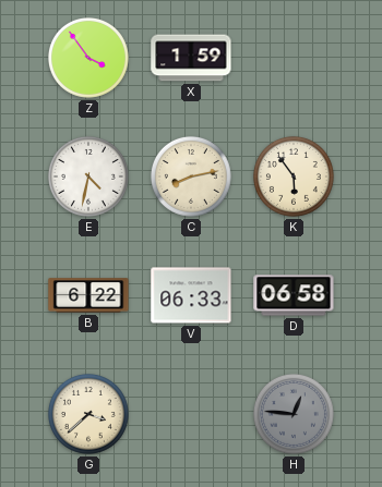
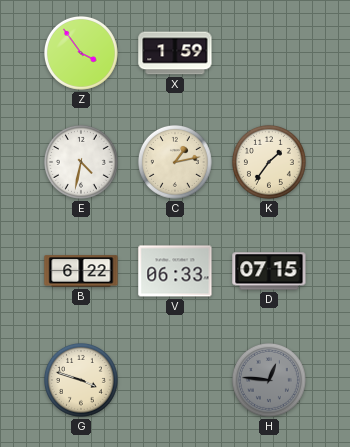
C: 8:13 -> 1:13
K: 5:54 -> 1:36
D: 06:58 -> 07:15
G: 3:38 -> 3:48
